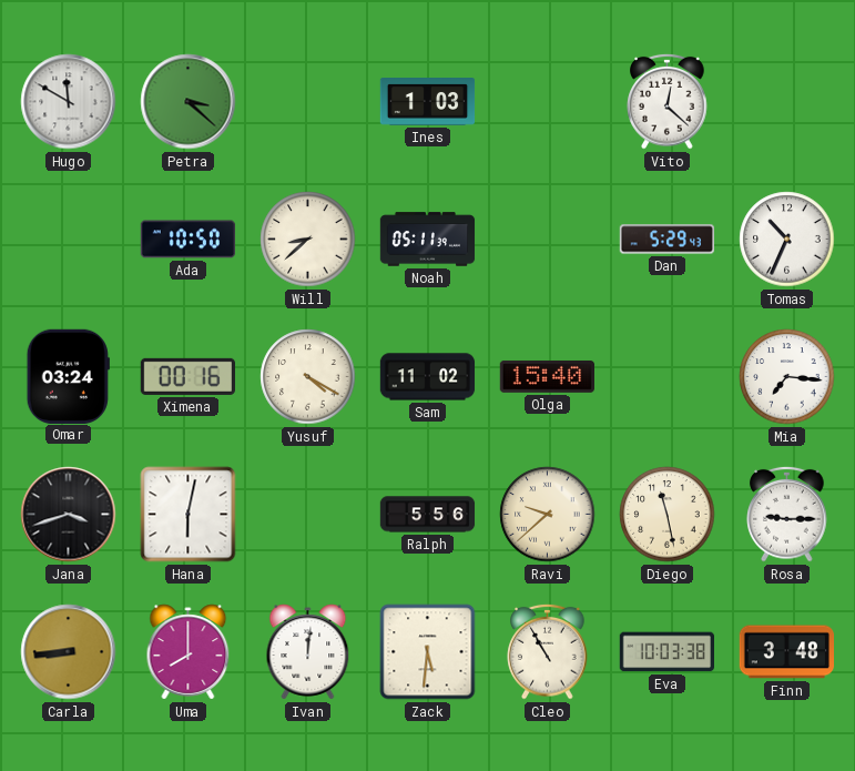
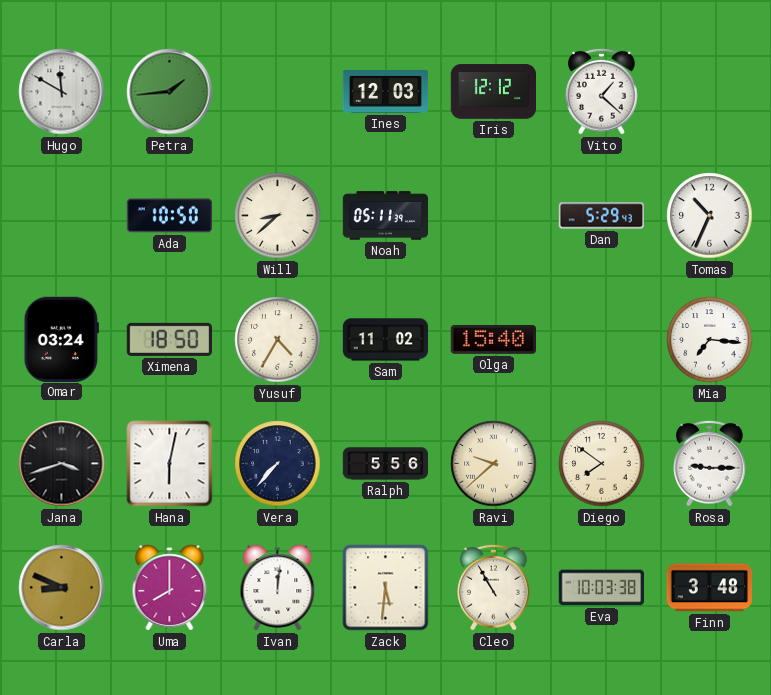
Petra: 3:22 -> 1:44
Ines: 1:03 -> 12:03
Iris: none -> 12:12
Vito: 12:22 -> 1:22
Ximena: 00:16 -> 18:50
Yusuf: 4:20 -> 4:35
Vera: none -> 7:37
Diego: 11:28 -> 7:51
Carla: 8:44 -> 8:49
